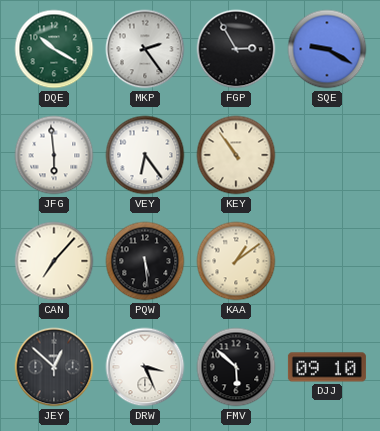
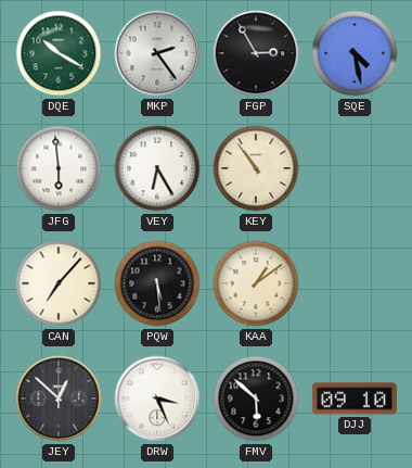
SQE: 9:20 -> 4:28
VEY: 6:24 -> 6:25
